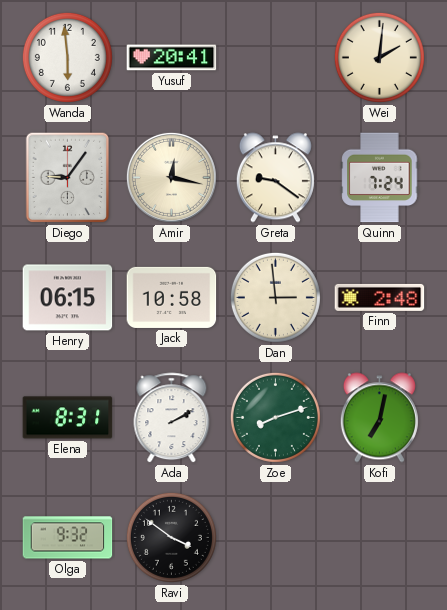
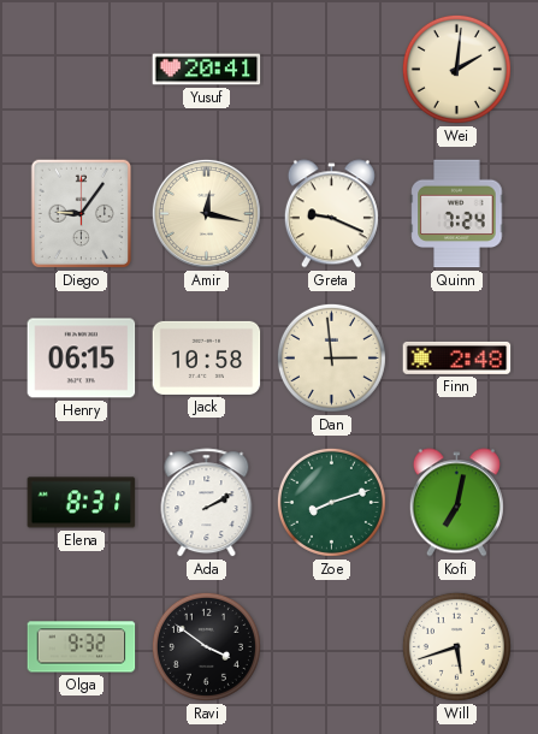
Wanda: 5:59 -> none
Greta: 9:21 -> 9:19
Will: none -> 5:42
